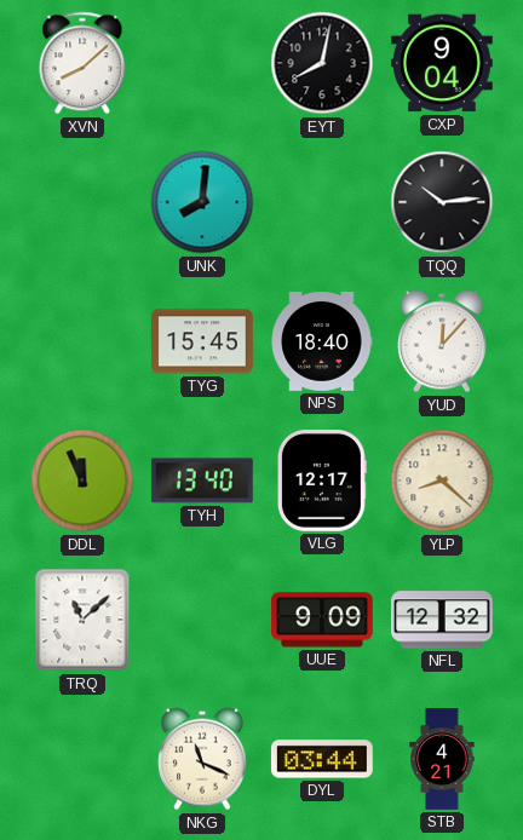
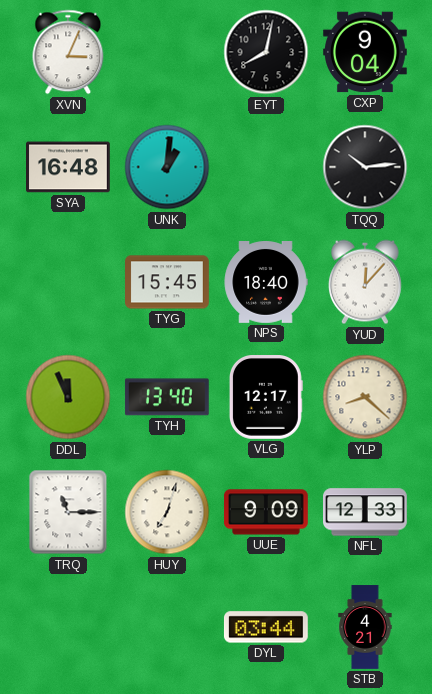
XVN: 8:08 -> 3:04
SYA: none -> 16:48
UNK: 8:01 -> 1:01
TRQ: 11:08 -> 11:15
HUY: none -> 7:03
NFL: 12:32 -> 12:33
NKG: 11:19 -> none
